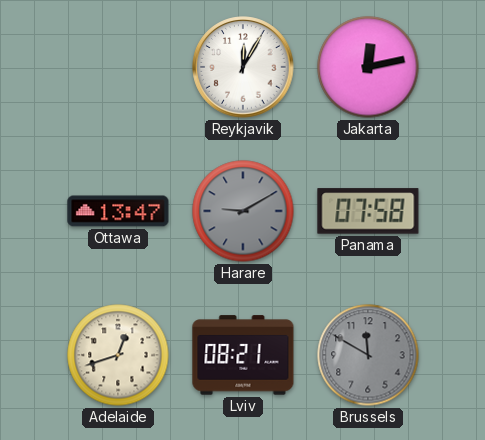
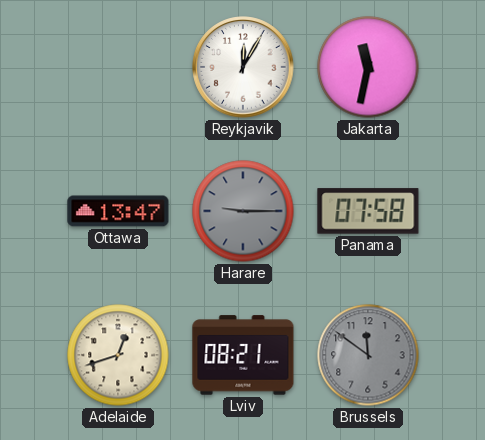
Jakarta: 12:13 -> 11:32
Harare: 9:10 -> 9:15
Brussels: 11:50 -> 11:51
